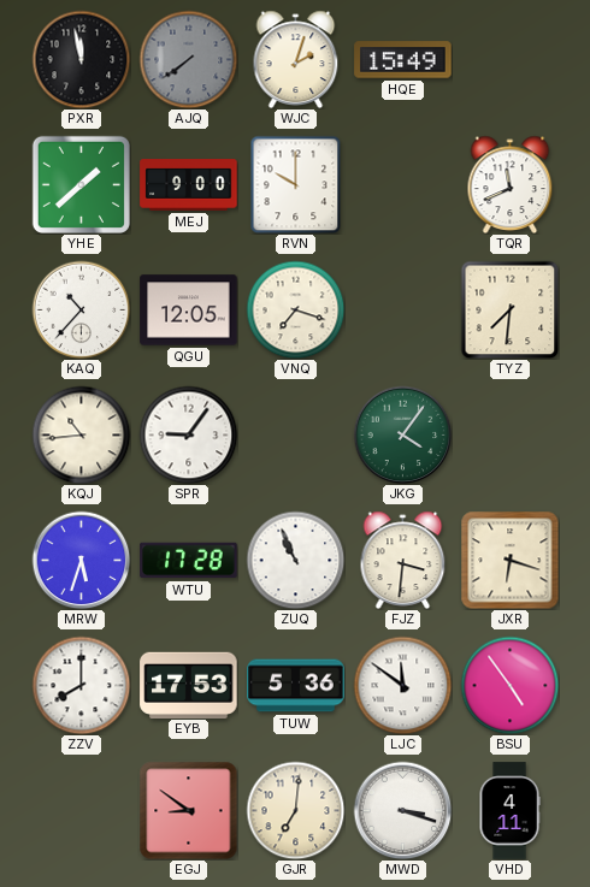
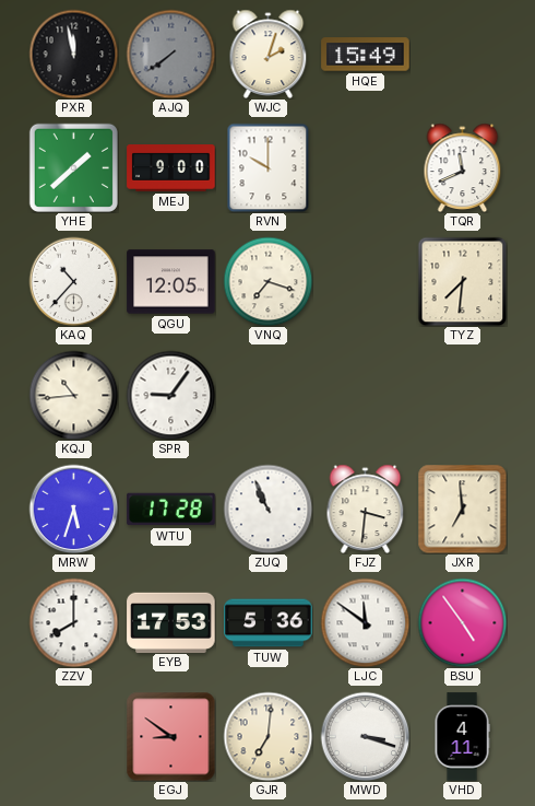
JKG: 4:06 -> none
JXR: 6:18 -> 6:59
